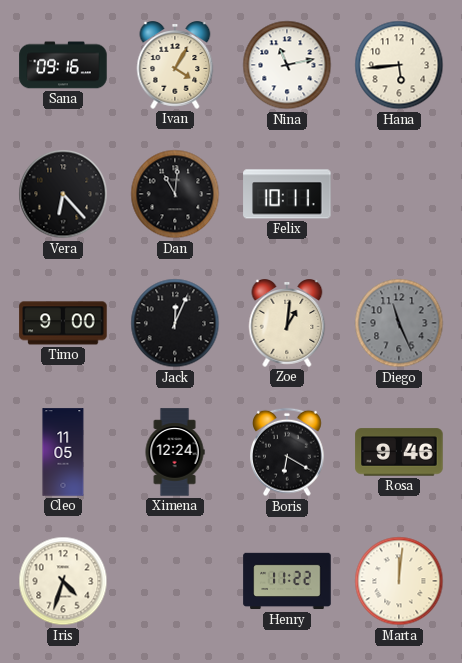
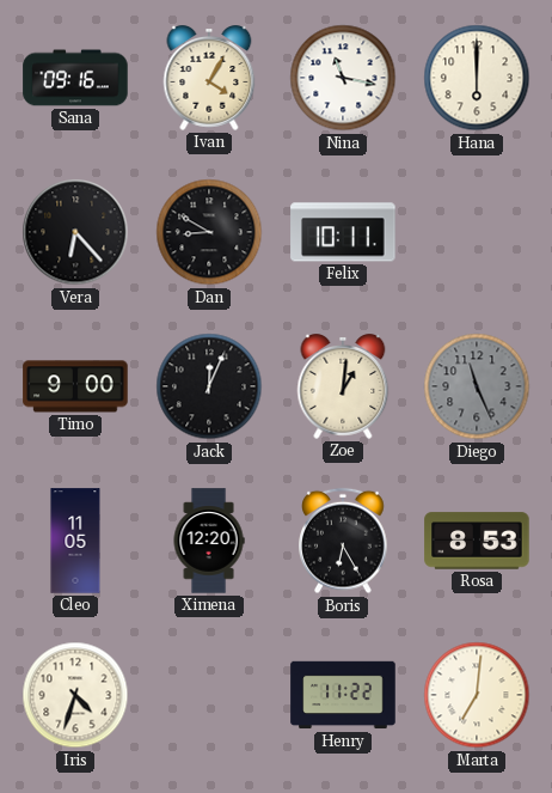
Nina: 11:13 -> 11:17
Hana: 5:44 -> 6:00
Dan: 11:01 -> 8:50
Ximena: 12:24 -> 12:20
Boris: 6:20 -> 6:25
Rosa: 9:46 -> 8:53
Marta: 12:01 -> 7:01
